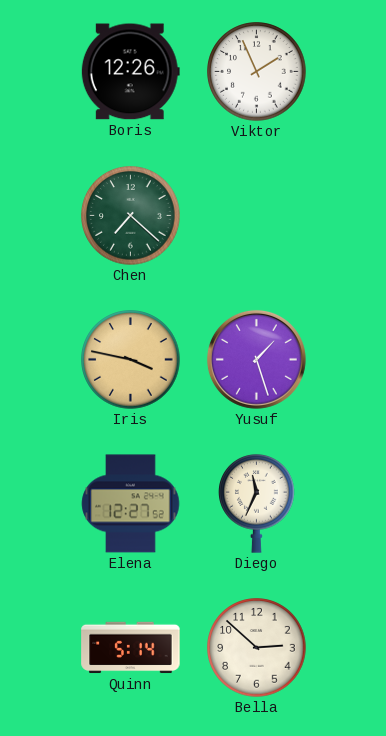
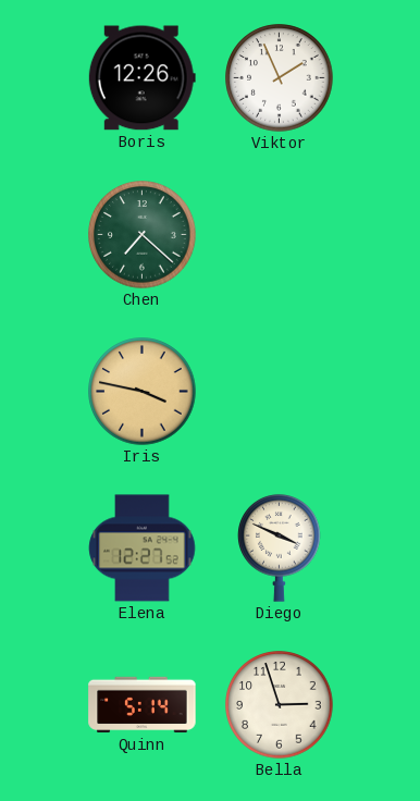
Yusuf: 1:27 -> none
Diego: 11:34 -> 3:49
Bella: 2:52 -> 2:57
